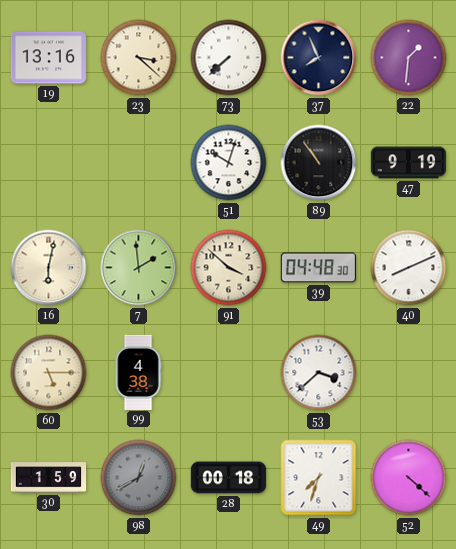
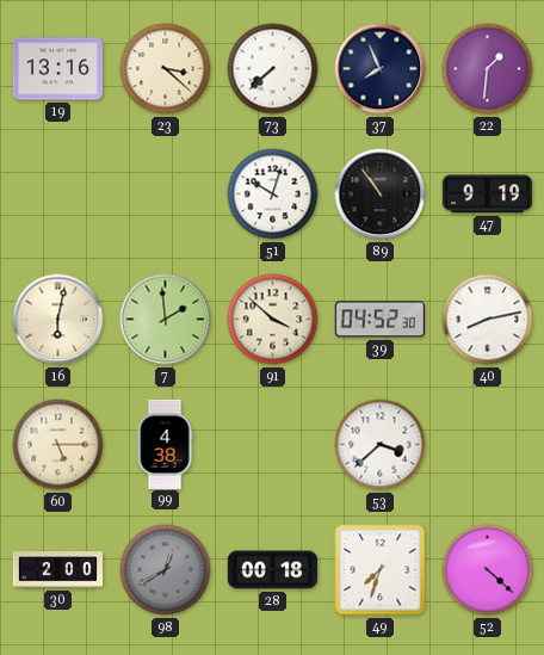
39: 04:48 -> 04:52
40: 8:11 -> 8:13
30: 1:59 -> 2:00
